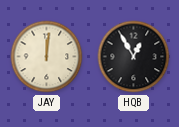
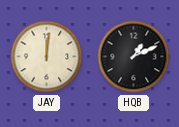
HQB: 12:55 -> 1:11
